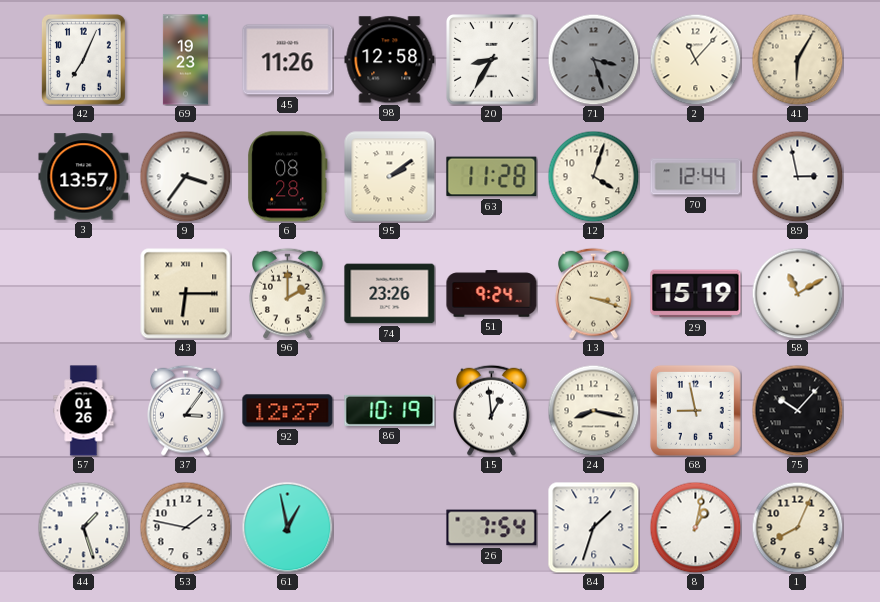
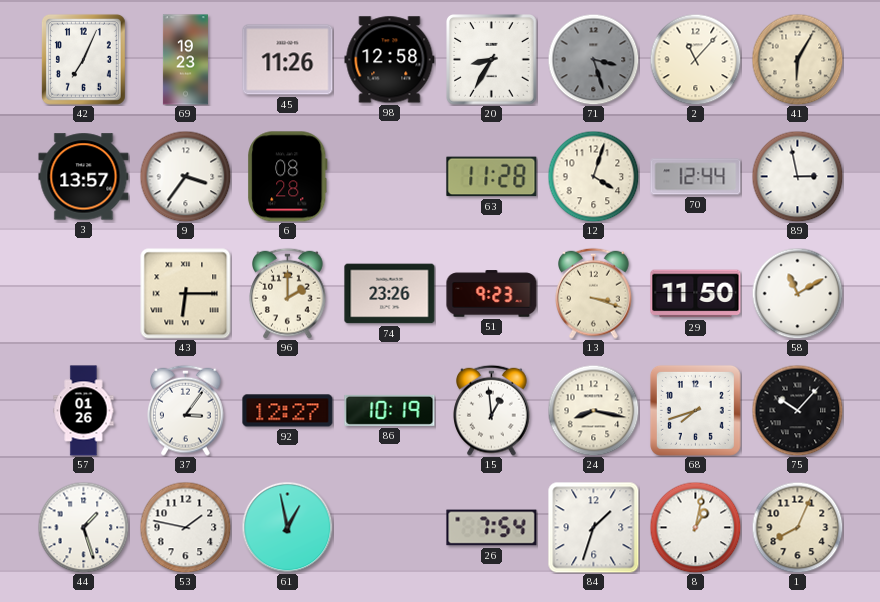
95: 2:09 -> none
51: 9:24 -> 9:23
29: 15:19 -> 11:50
68: 8:58 -> 7:42
